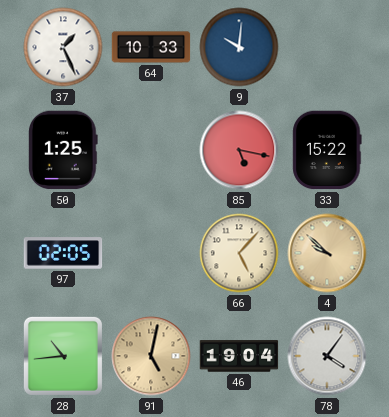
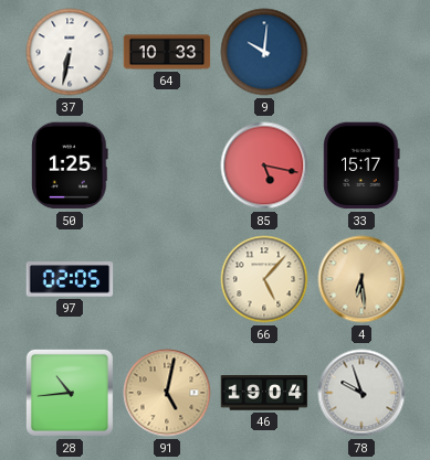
37: 1:26 -> 6:32
33: 15:22 -> 15:17
4: 9:52 -> 6:29
78: 4:06 -> 9:57
